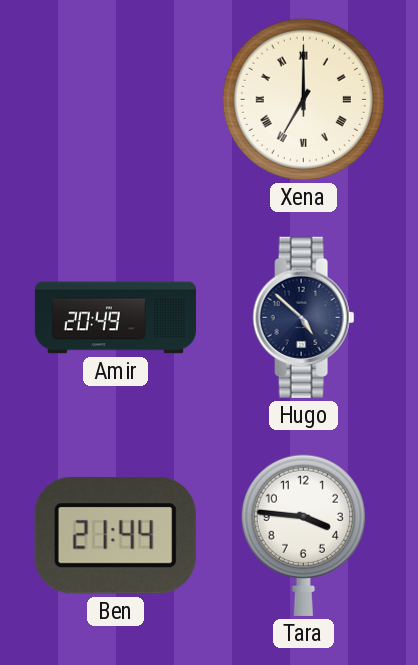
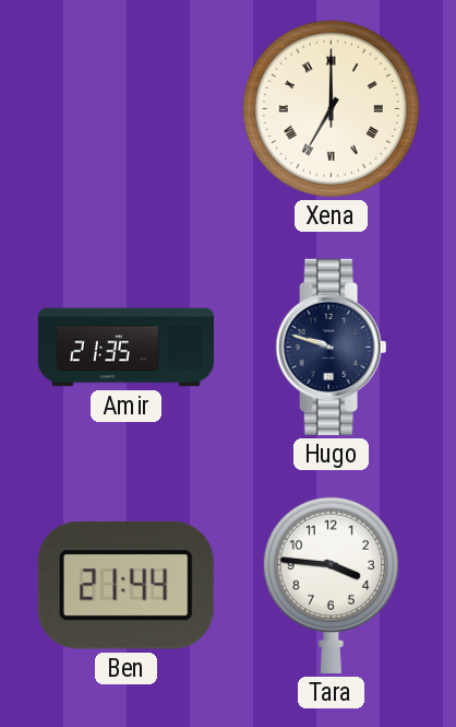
Amir: 20:49 -> 21:35
Hugo: 4:52 -> 9:48
